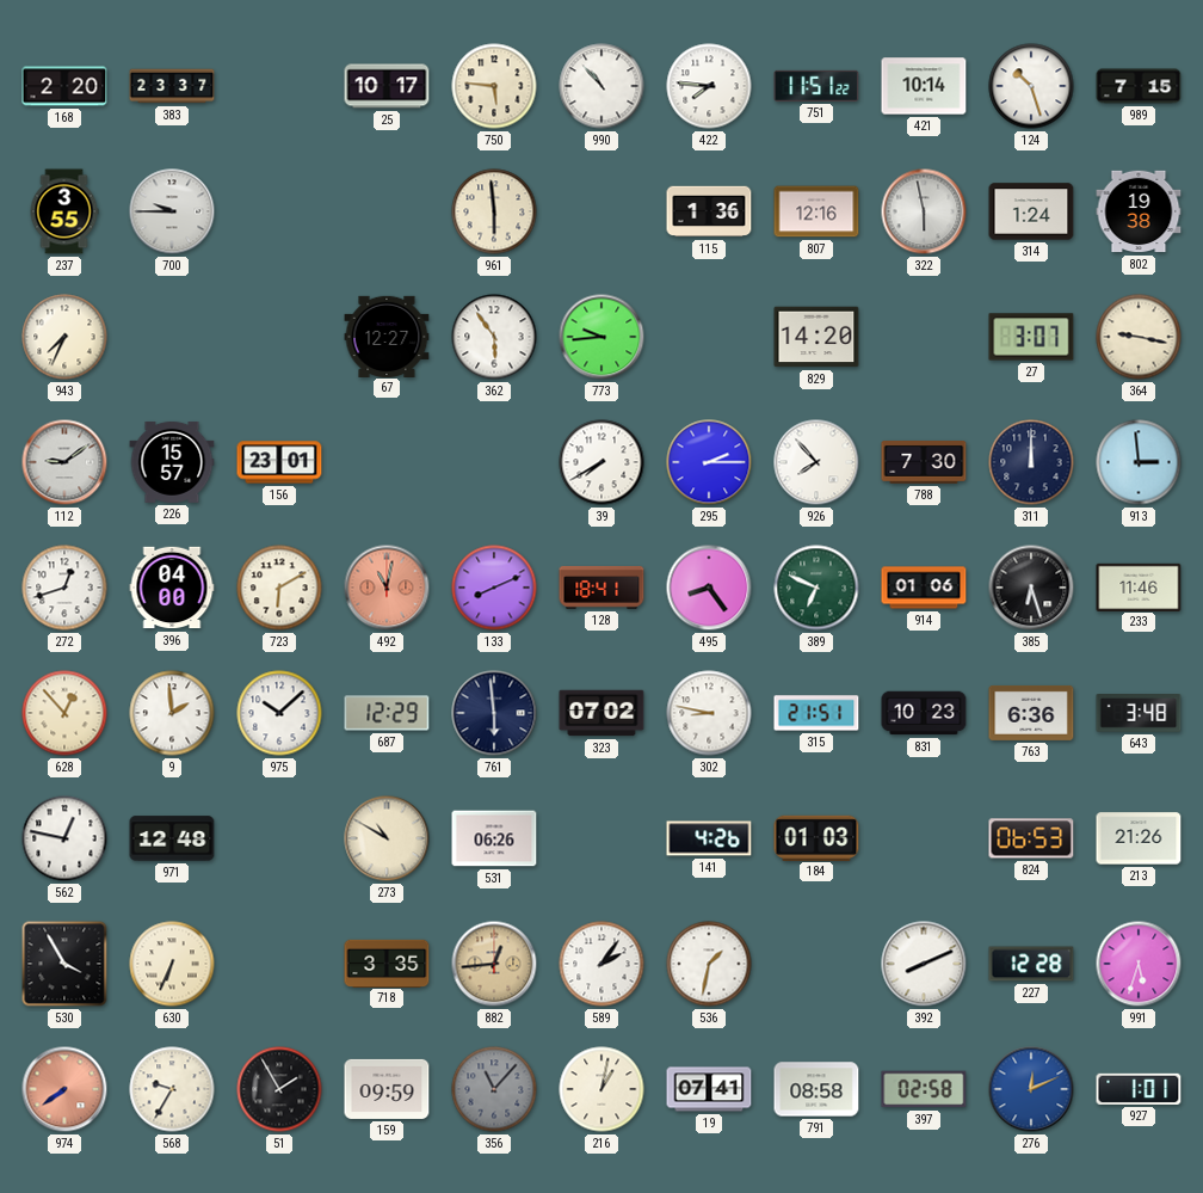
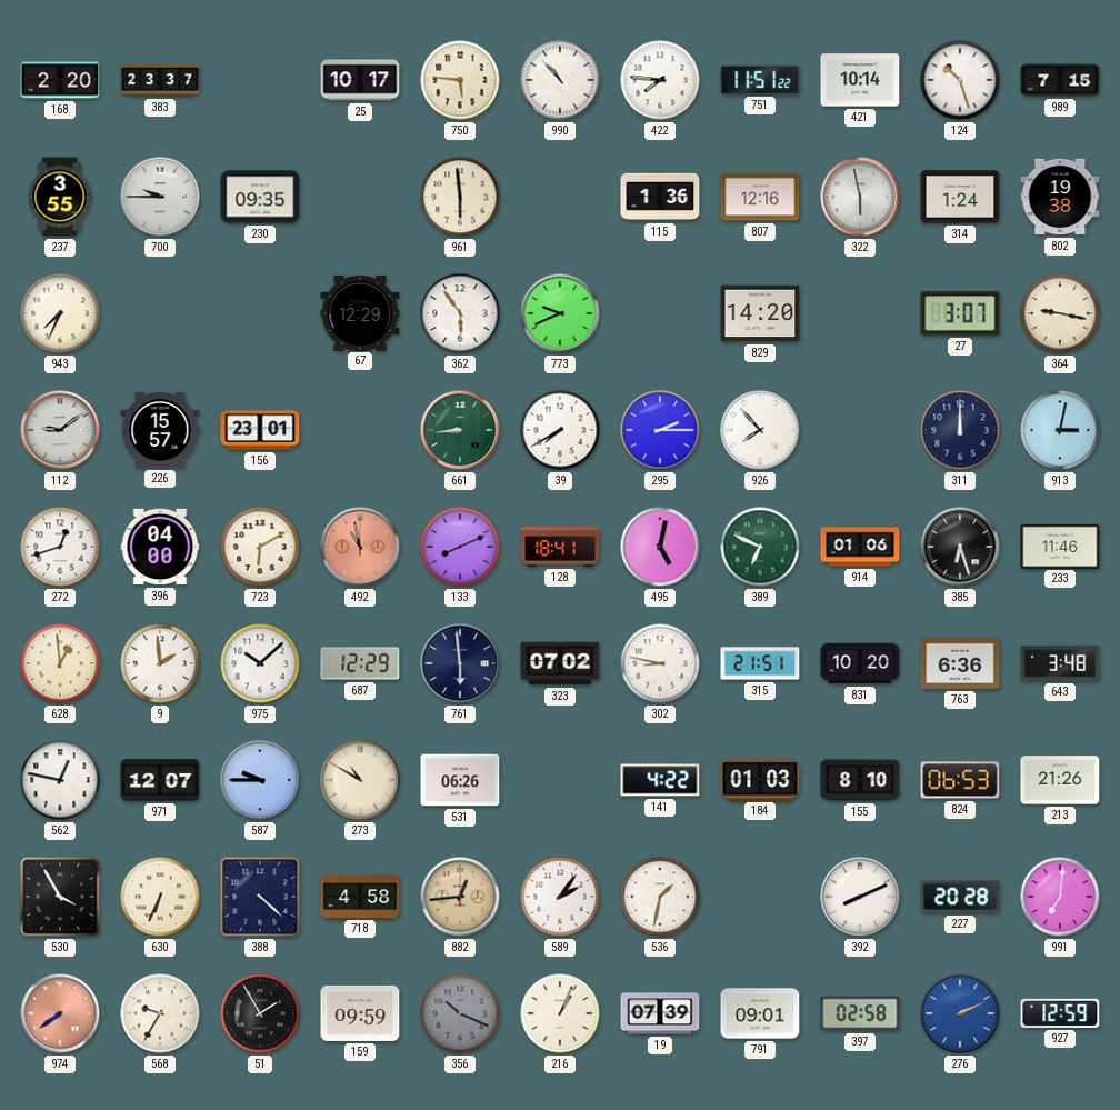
230: none -> 09:35
67: 12:27 -> 12:29
773: 9:44 -> 9:41
661: none -> 8:44
788: 7:30 -> none
913: 2:59 -> 3:02
492: 11:02 -> 10:58
495: 8:24 -> 5:02
628: 12:53 -> 12:59
831: 10:23 -> 10:20
971: 12:48 -> 12:07
587: none -> 9:45
141: 4:26 -> 4:22
155: none -> 8:10
388: none -> 4:22
718: 3:35 -> 4:58
227: 12:28 -> 20:28
991: 5:33 -> 7:01
356: 11:07 -> 10:19
216: 1:02 -> 1:04
19: 07:41 -> 07:39
791: 08:58 -> 09:01
276: 12:11 -> 2:11
927: 1:01 -> 12:59
